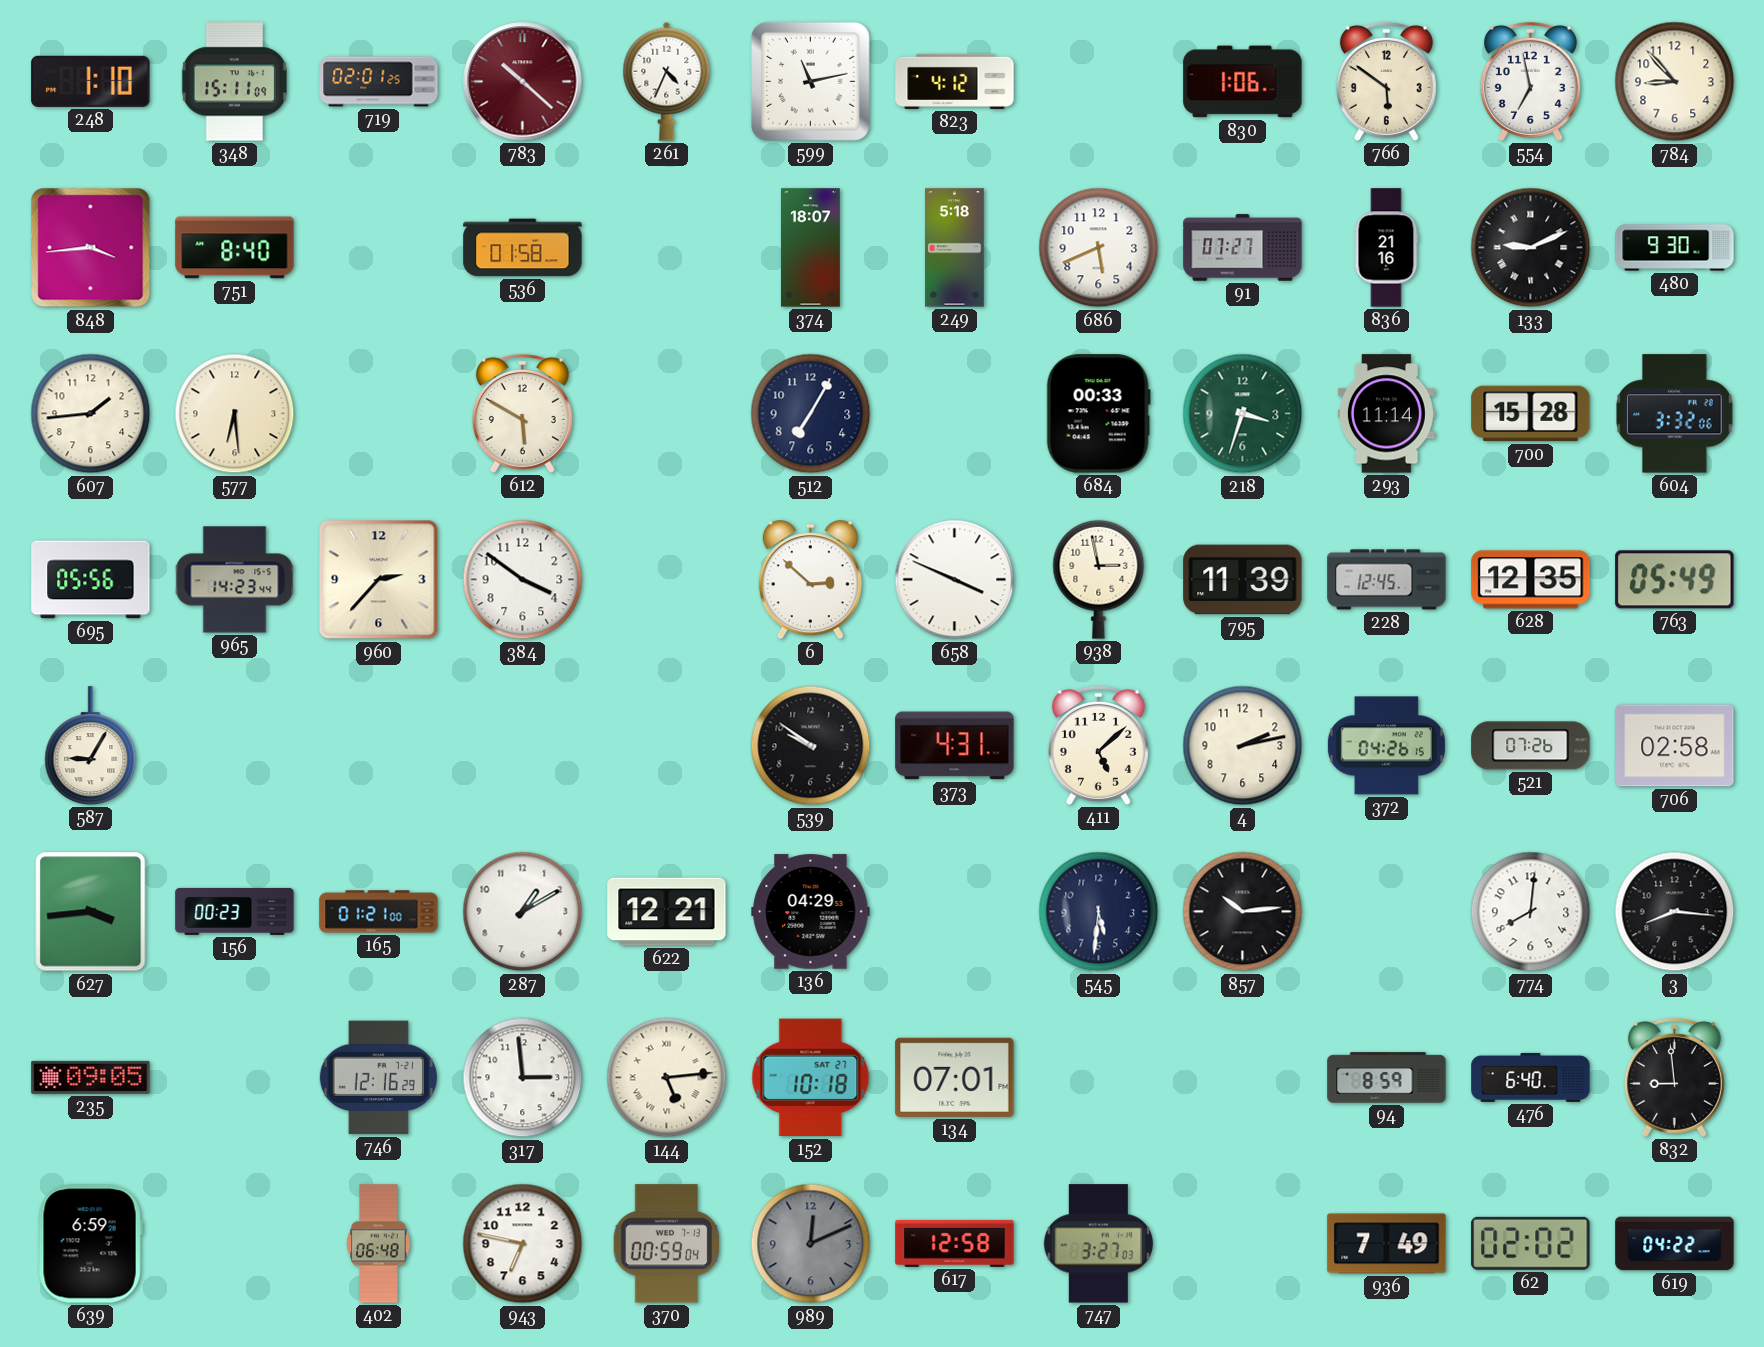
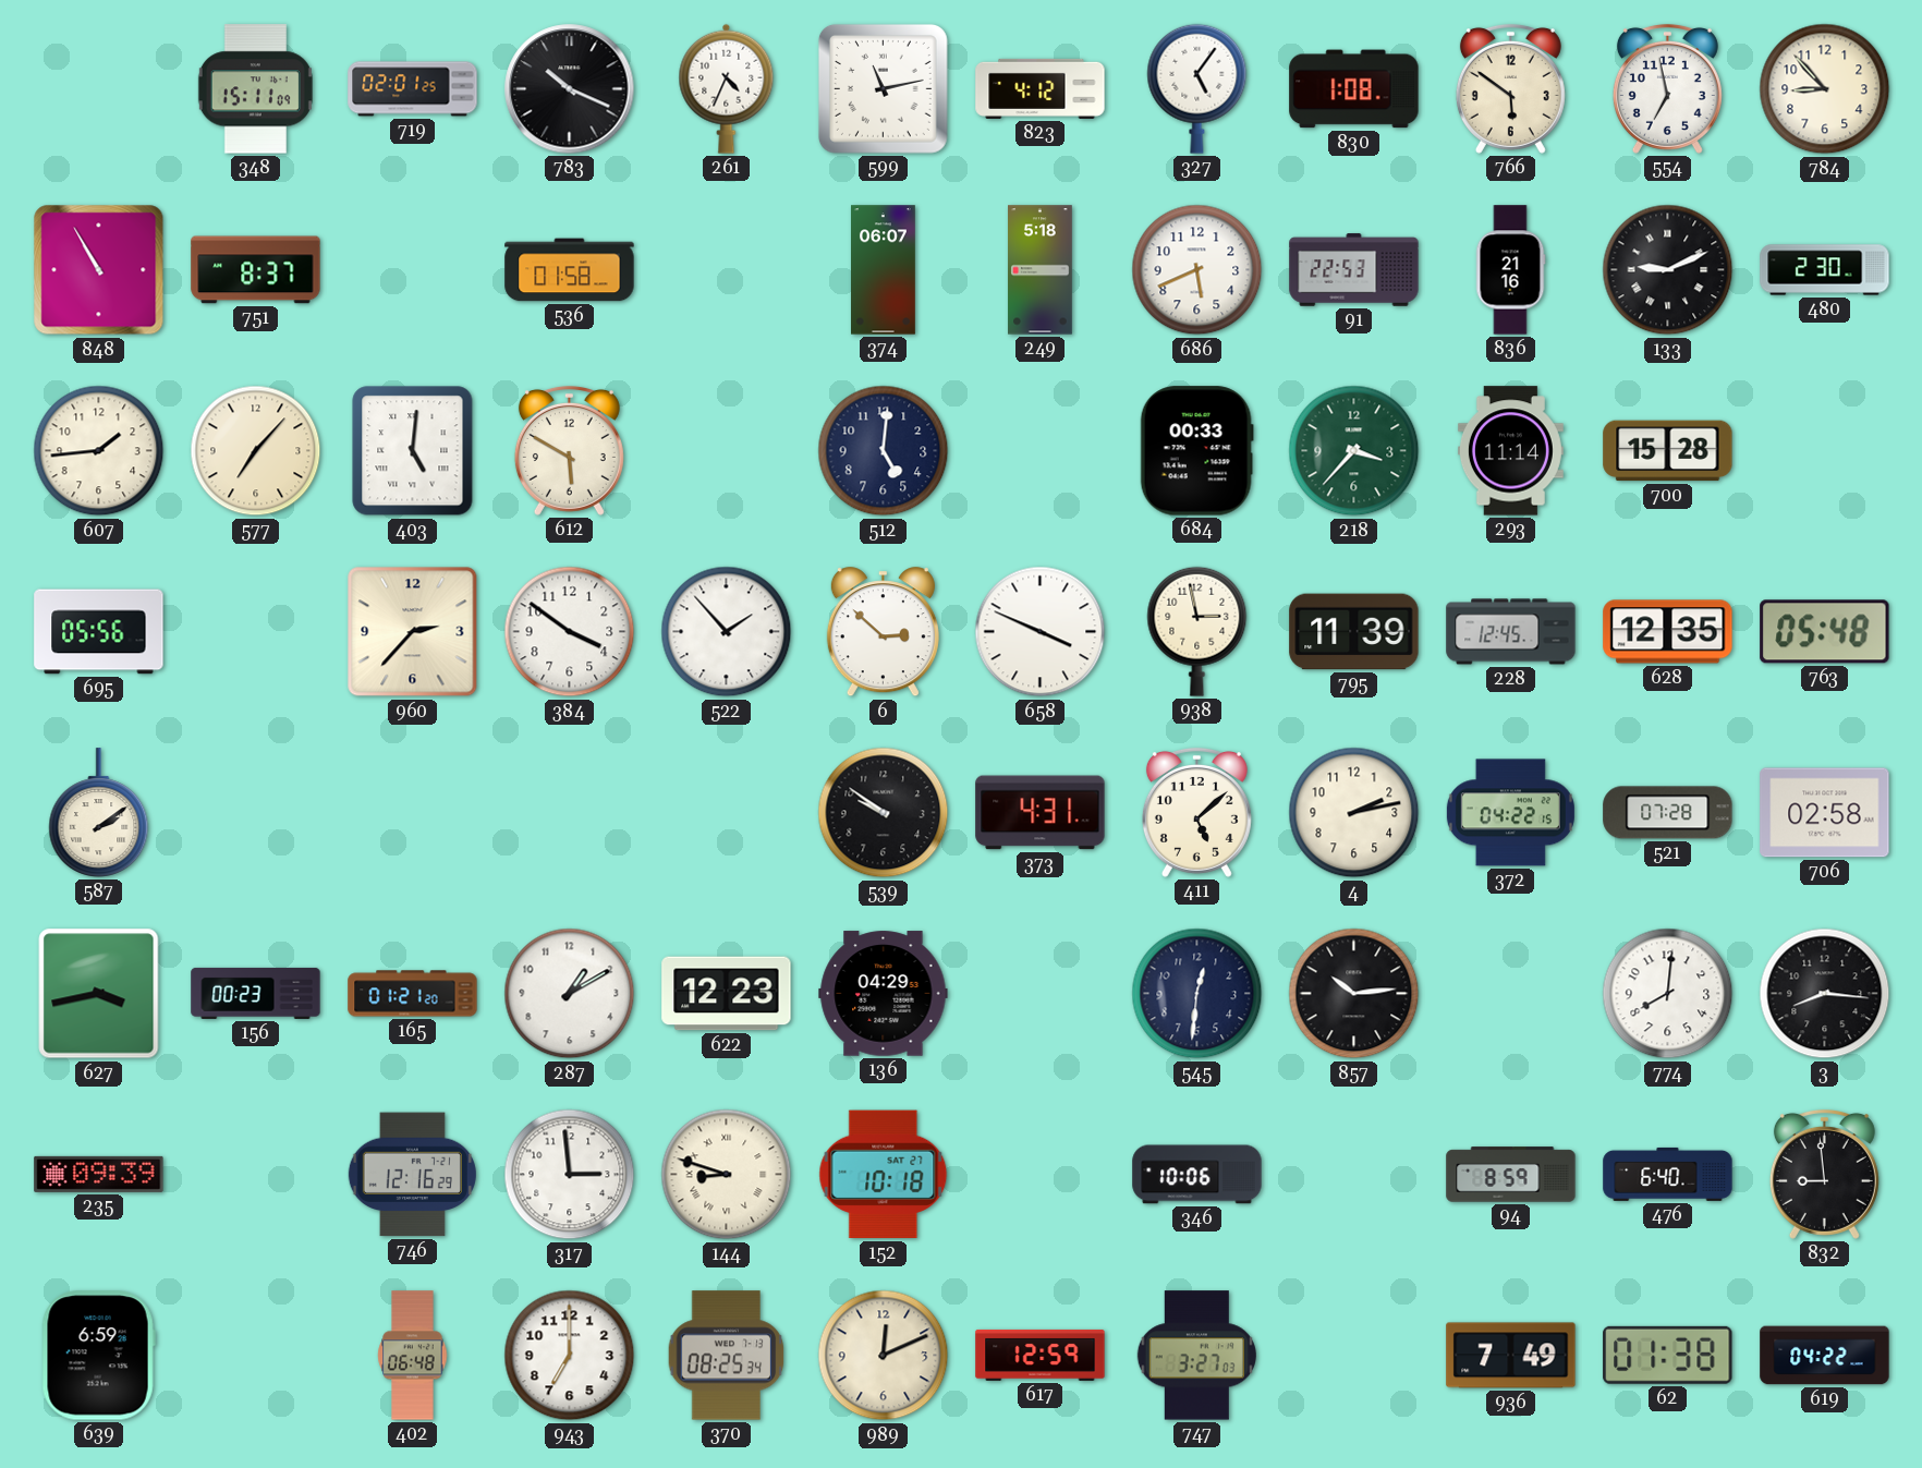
248: 1:10 -> none
783: 10:22 -> 10:19
783 dial: burgundy -> black
327: none -> 5:06
830: 1:06 -> 1:08
848: 3:44 -> 10:55
751: 8:40 -> 8:37
374: 18:07 -> 06:07
91: 07:27 -> 22:53
480: 9:30 -> 2:30
577: 6:29 -> 7:07
403: none -> 5:01
512: 7:05 -> 5:01
218: 3:33 -> 3:37
604: 3:32 -> none
965: 14:23 -> none
522: none -> 1:53
763: 05:49 -> 05:48
587: 9:05 -> 2:09
372: 04:26 -> 04:22
521: 07:26 -> 07:28
627: 3:44 -> 3:43
165: 01:21:00 -> 01:21:20
622: 12:21 -> 12:23
545: 5:31 -> 12:31
235: 09:05 -> 09:39
144: 5:14 -> 8:48
134: 07:01 -> none
346: none -> 10:06
943: 6:47 -> 7:00
370: 00:59 -> 08:25
989 dial: grey -> cream
617: 12:58 -> 12:59
62: 02:02 -> 01:38
